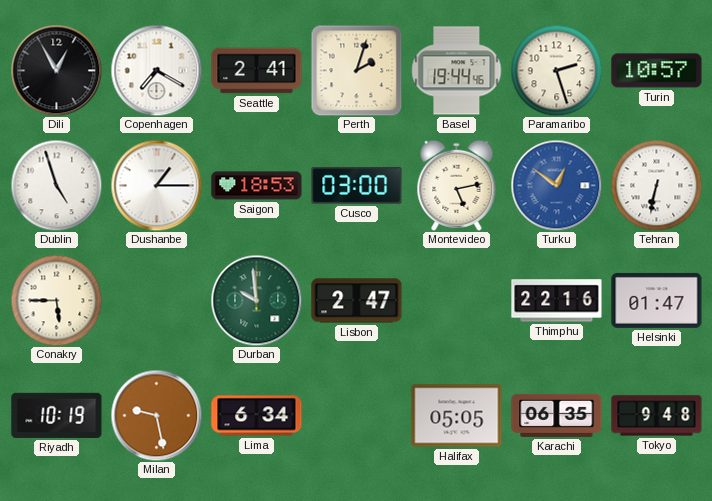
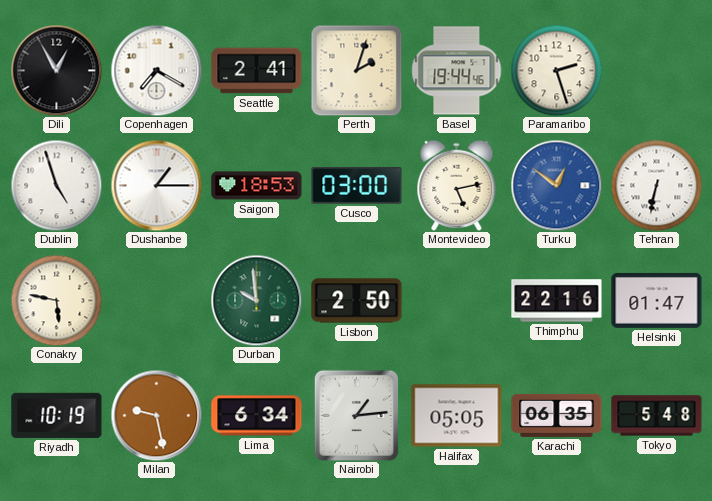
Turin: 10:57 -> none
Conakry: 5:45 -> 5:47
Lisbon: 2:47 -> 2:50
Nairobi: none -> 1:14
Tokyo: 9:48 -> 5:48
